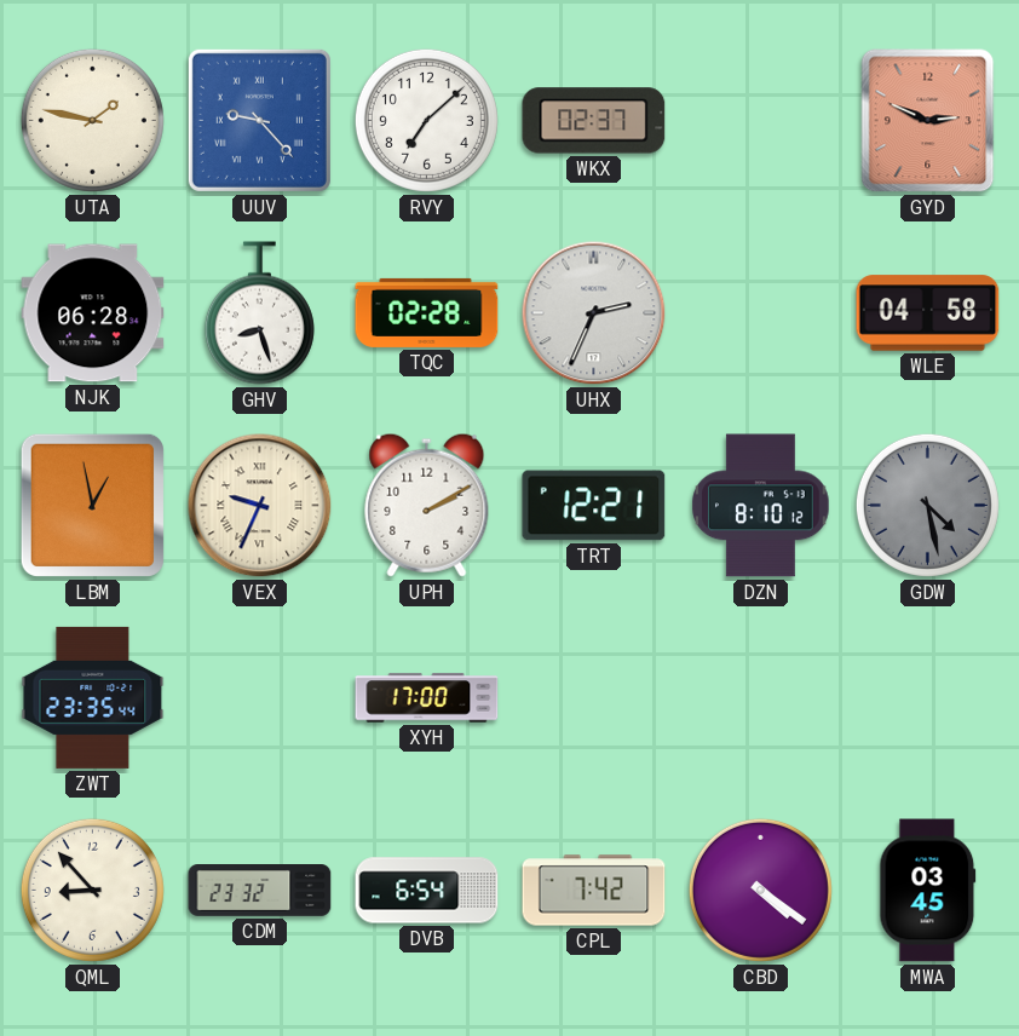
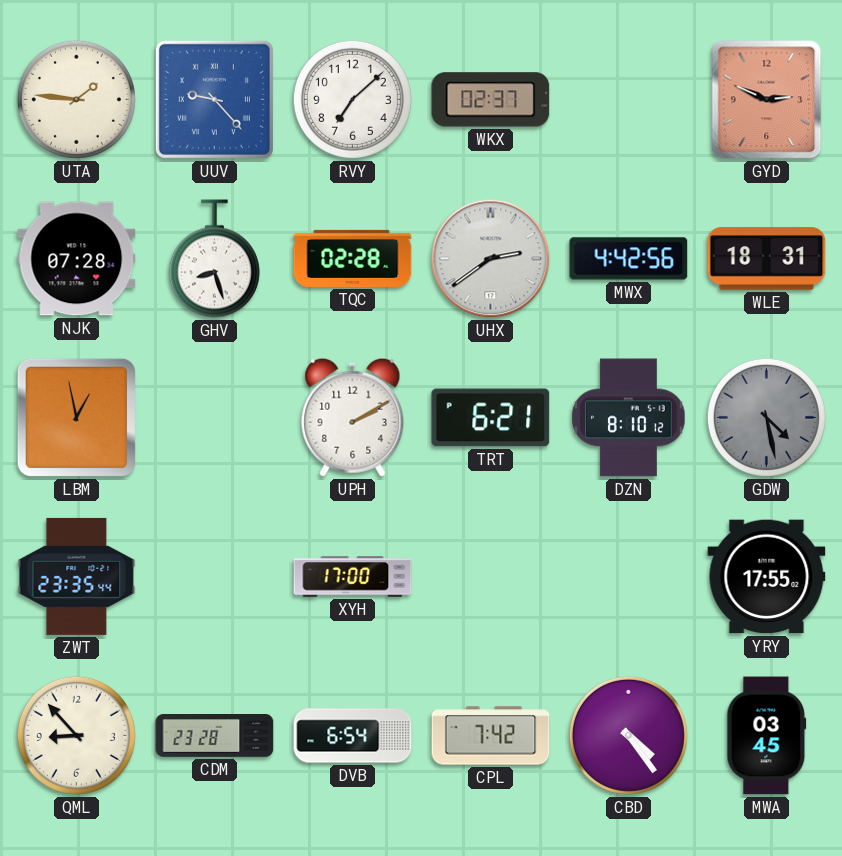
UTA: 1:47 -> 1:46
NJK: 06:28 -> 07:28
UHX: 2:34 -> 2:39
MWX: none -> 4:42
WLE: 04:58 -> 18:31
VEX: 9:34 -> none
TRT: 12:21 -> 6:21
YRY: none -> 17:55
CDM: 23:32 -> 23:28
CBD: 4:21 -> 4:24
